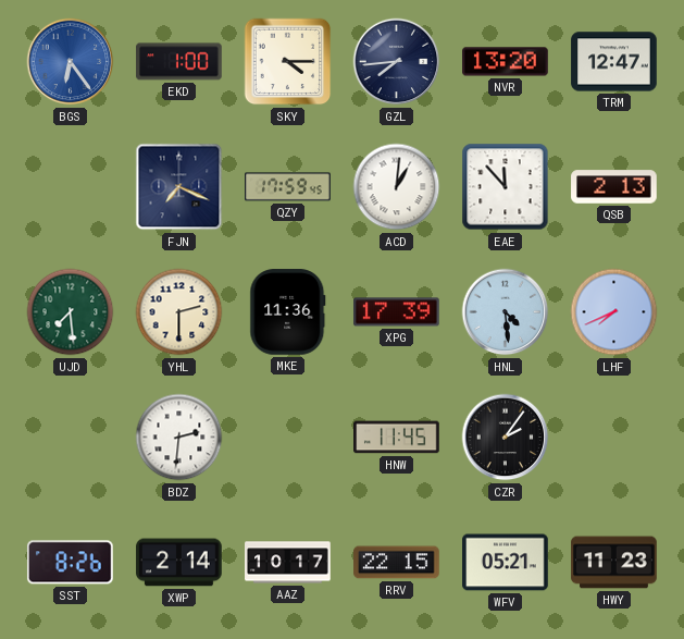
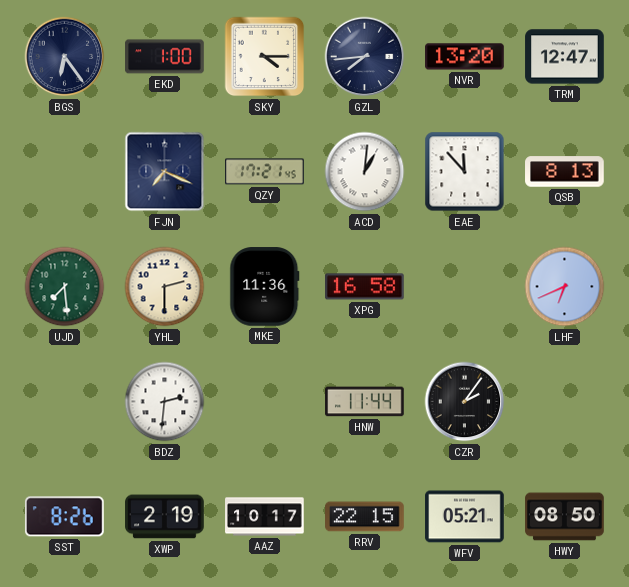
BGS dial: blue -> navy
QZY: 17:59 -> 17:21
QSB: 2:13 -> 8:13
XPG: 17:39 -> 16:58
HNL: 4:29 -> none
LHF: 7:41 -> 6:41
HNW: 11:45 -> 11:44
XWP: 2:14 -> 2:19
HWY: 11:23 -> 08:50
